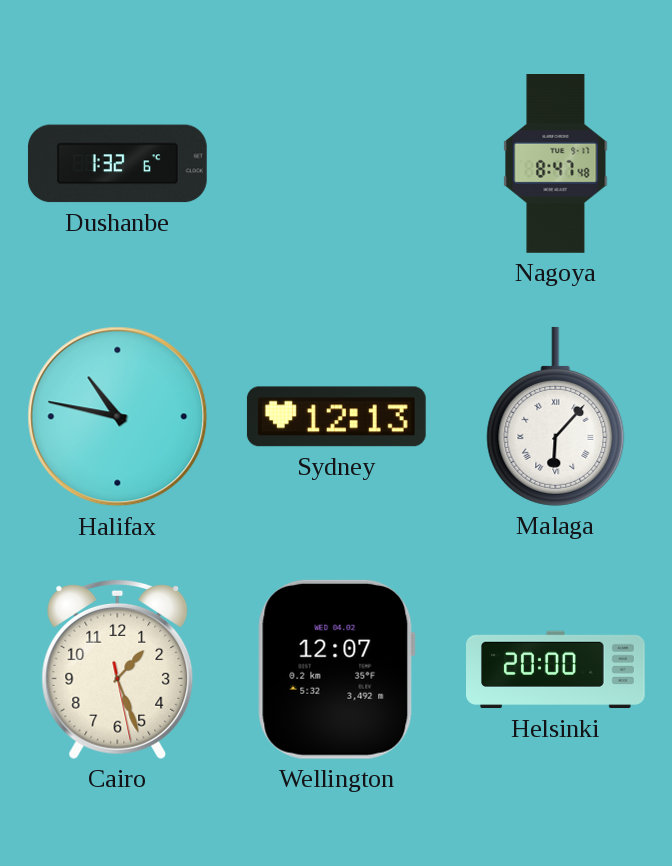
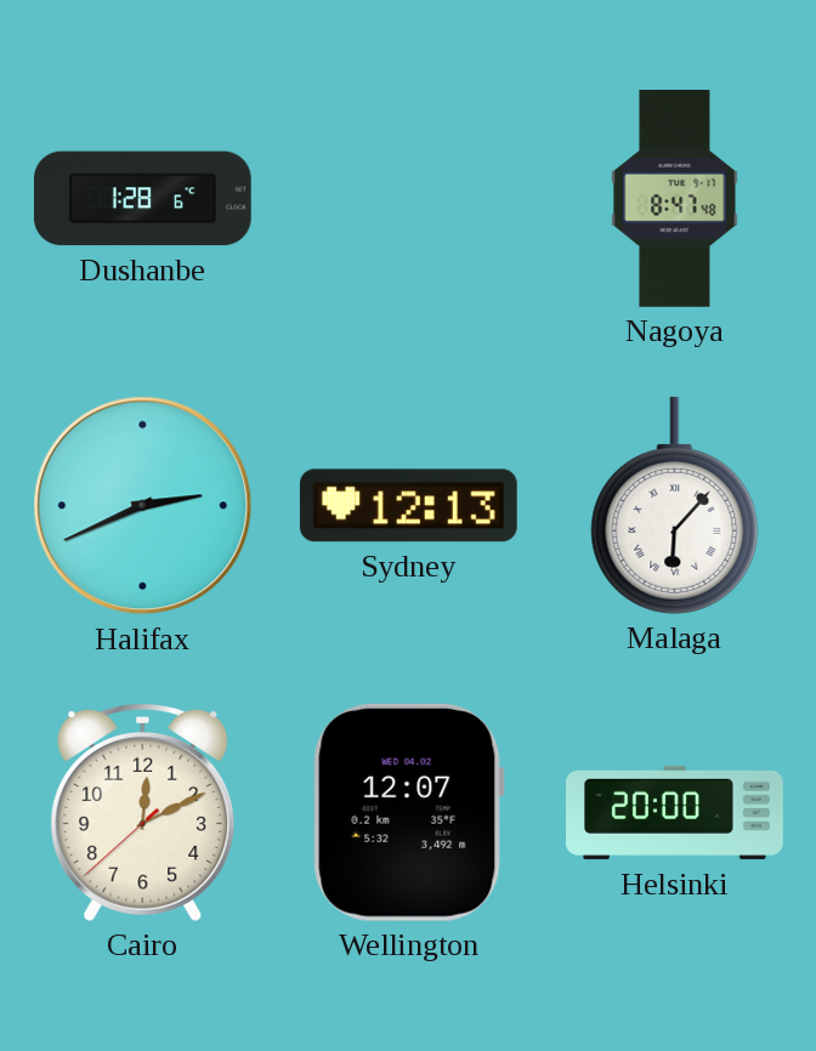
Dushanbe: 1:32 -> 1:28
Halifax: 10:47 -> 2:41
Cairo: 1:26 -> 12:10
